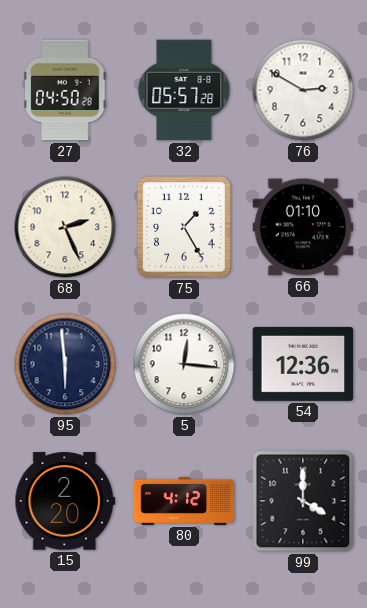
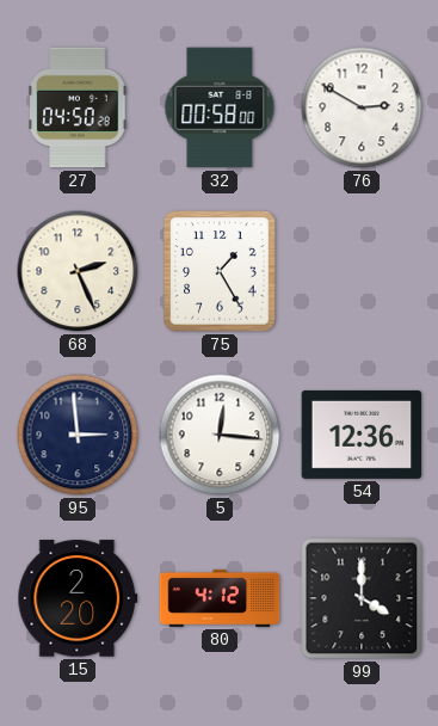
32: 05:57 -> 00:58
66: 01:10 -> none
95: 5:59 -> 2:59
